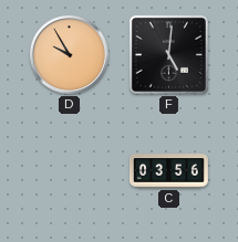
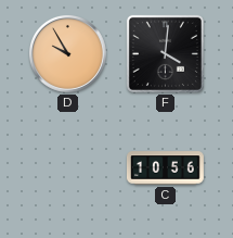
F: 5:01 -> 4:01
C: 03:56 -> 10:56
